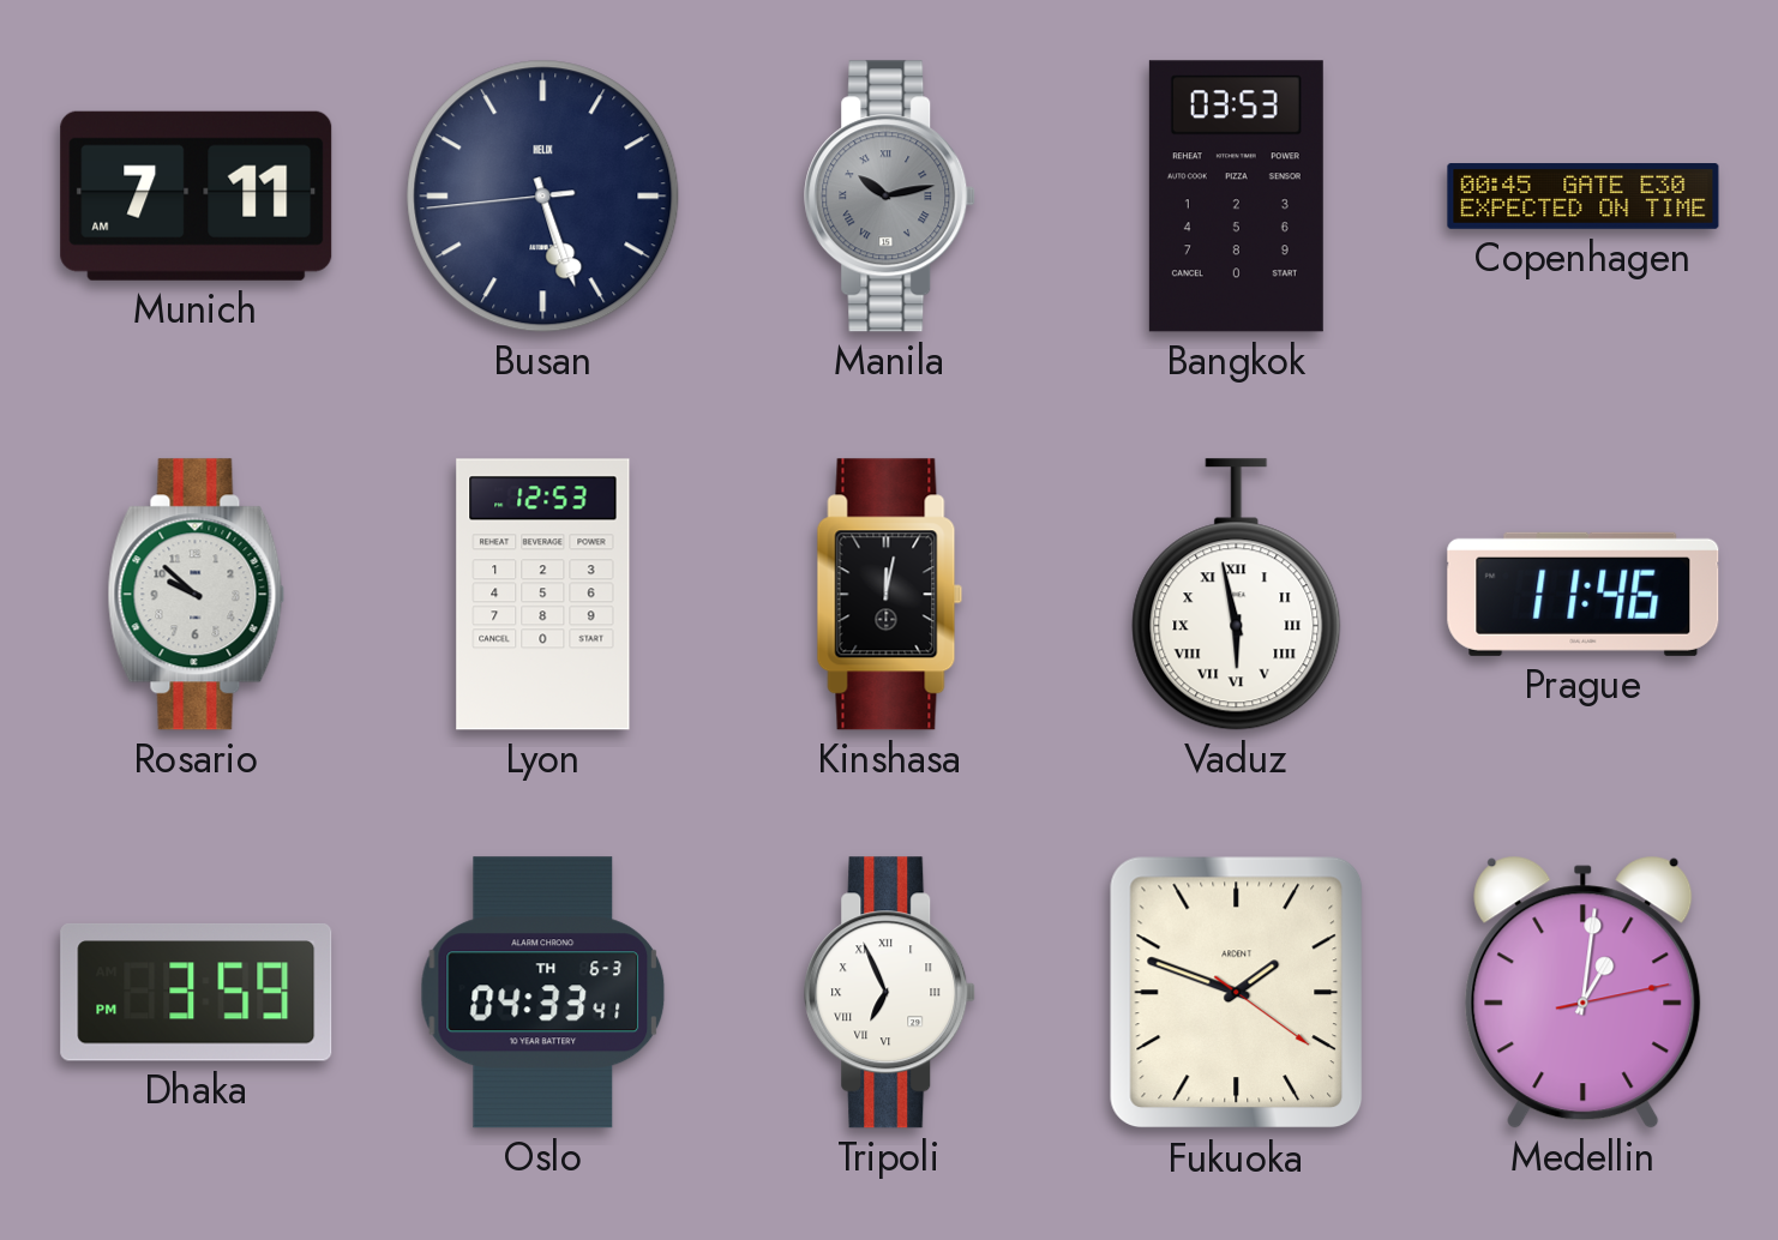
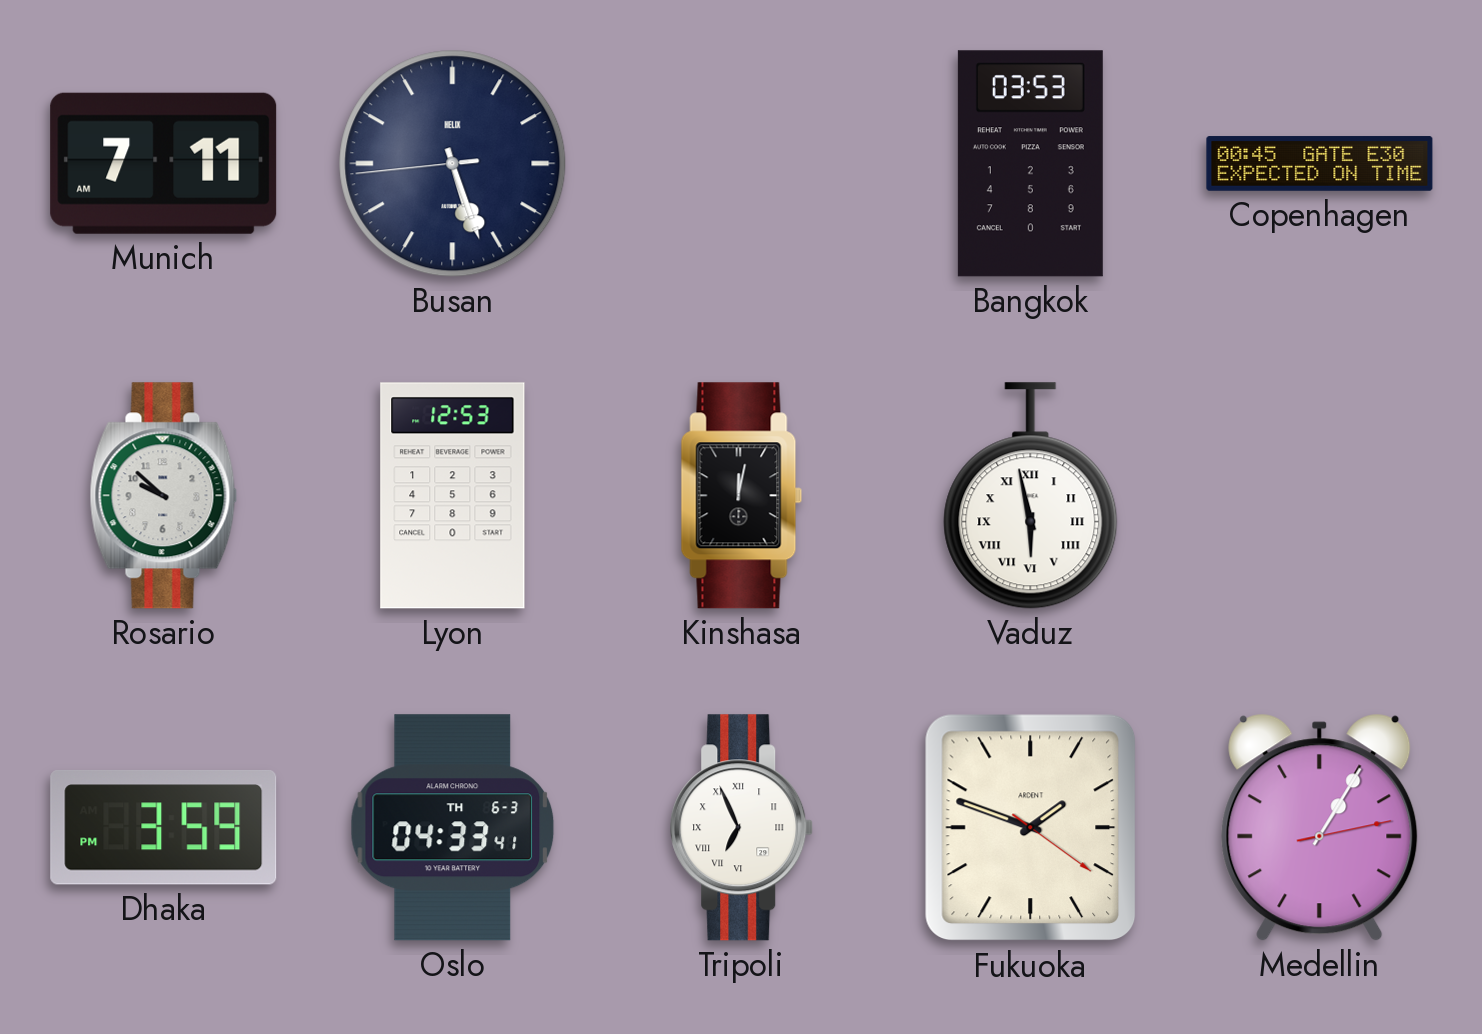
Manila: 10:13 -> none
Prague: 11:46 -> none
Medellin: 1:01 -> 1:05
